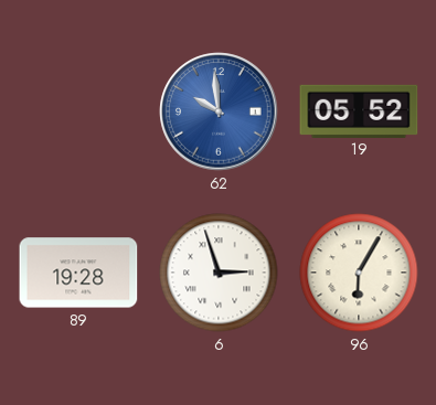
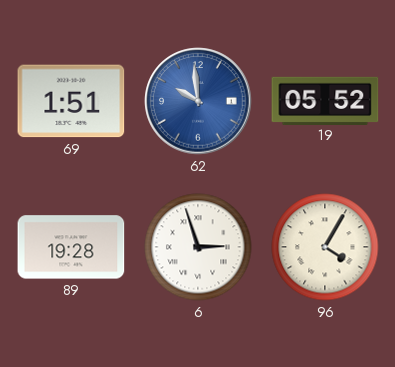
69: none -> 1:51
96: 6:05 -> 4:05
